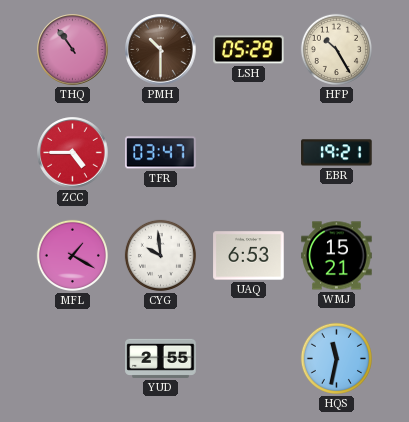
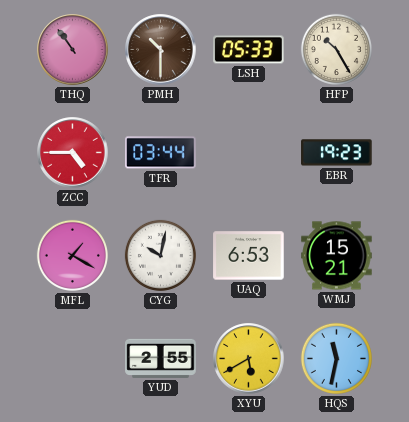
LSH: 05:29 -> 05:33
TFR: 03:47 -> 03:44
EBR: 19:21 -> 19:23
CYG: 9:59 -> 10:02
XYU: none -> 5:40
